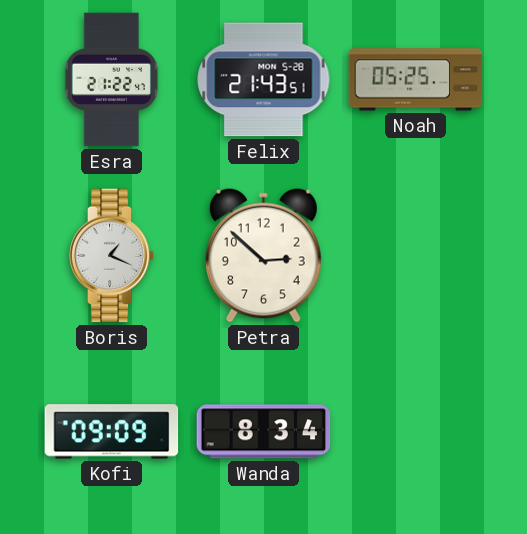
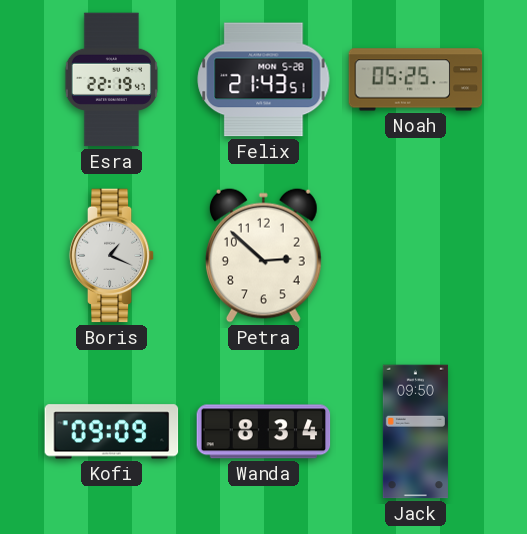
Esra: 21:22 -> 22:19
Jack: none -> 09:50
